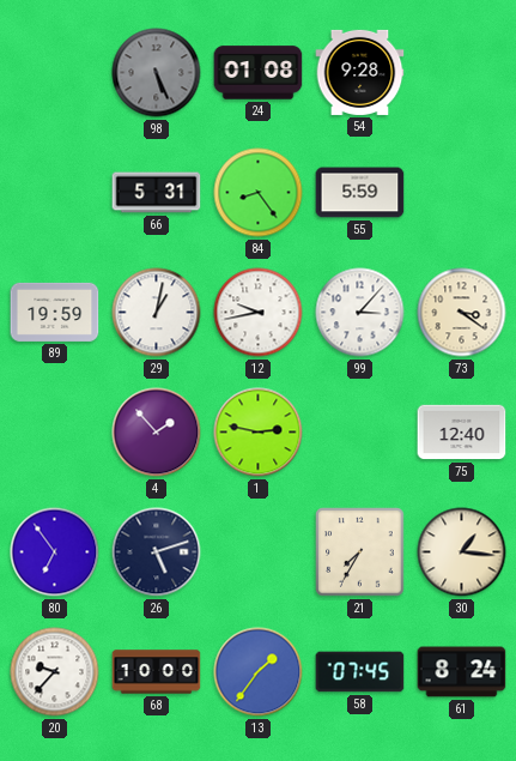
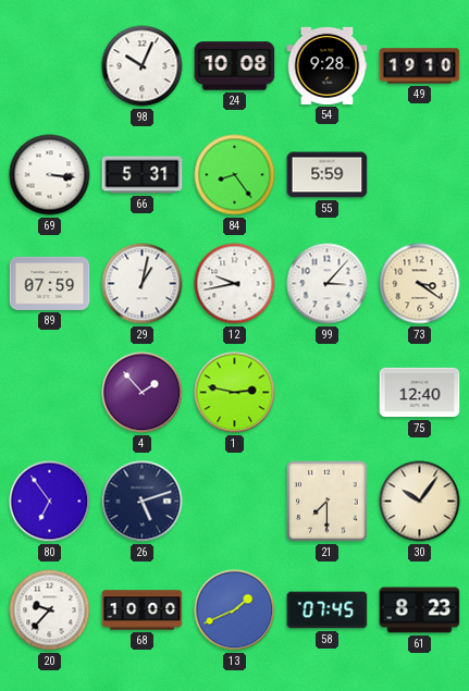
98: 5:26 -> 10:04
98 dial: grey -> white
24: 01:08 -> 10:08
49: none -> 19:10
69: none -> 3:16
89: 19:59 -> 07:59
21: 7:35 -> 7:30
30: 1:16 -> 10:06
13: 1:36 -> 1:41
61: 8:24 -> 8:23
